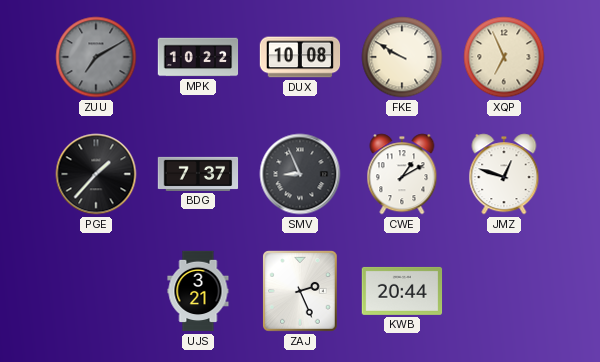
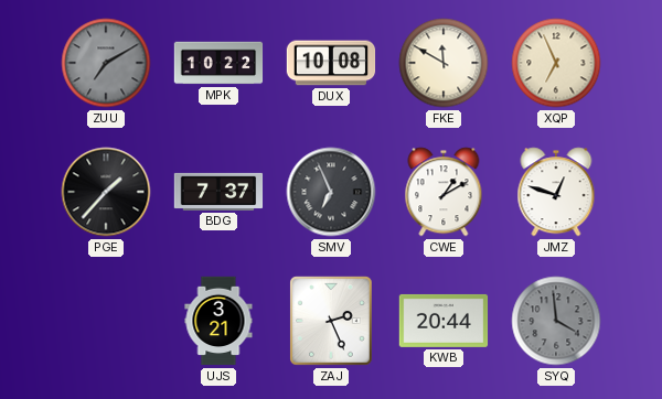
FKE: 9:50 -> 11:50
SMV: 8:56 -> 6:56
SYQ: none -> 3:59
